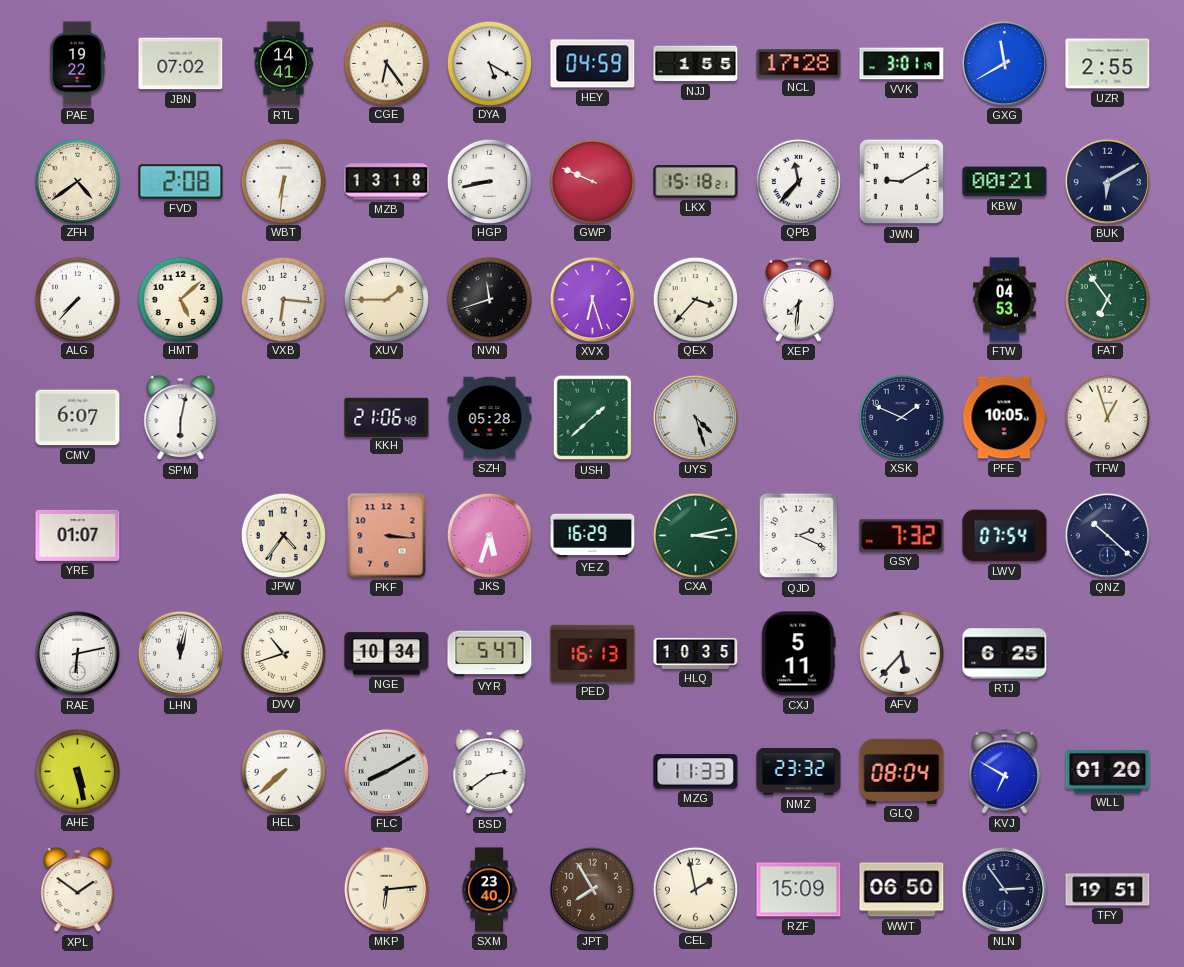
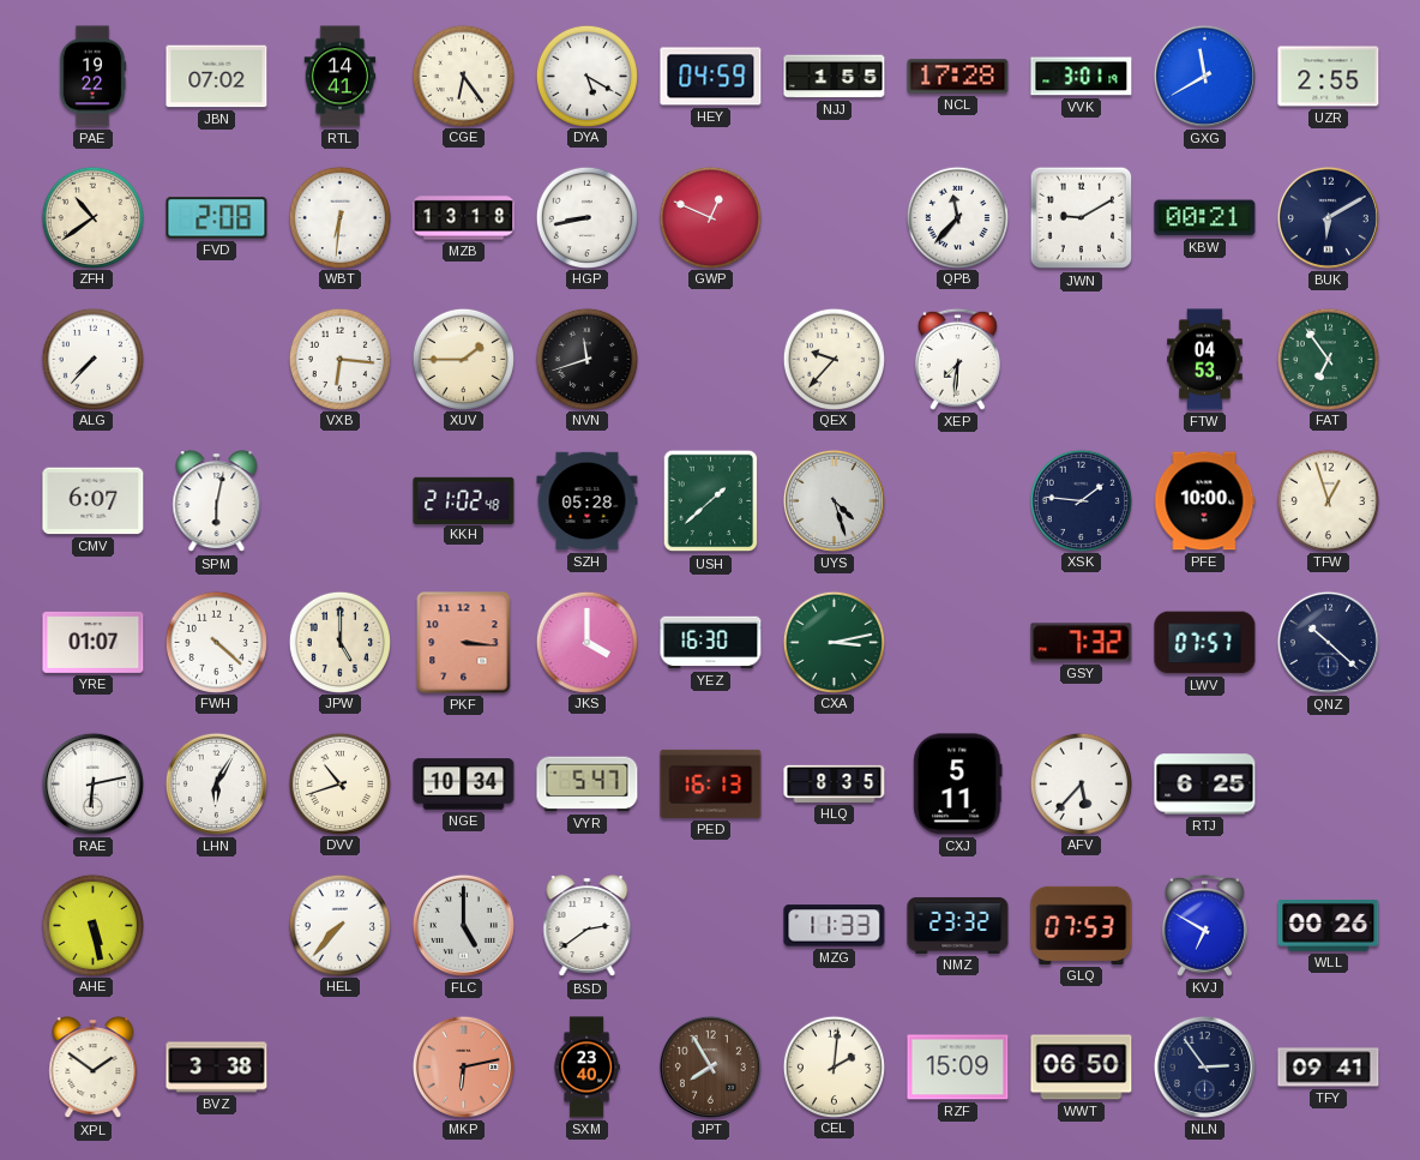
ZFH: 4:39 -> 10:39
GWP: 9:49 -> 12:49
LKX: 15:18 -> none
HMT: 5:08 -> none
XVX: 6:27 -> none
QEX: 3:37 -> 9:37
KKH: 21:06 -> 21:02
XSK: 1:49 -> 1:46
PFE: 10:05 -> 10:00
FWH: none -> 4:22
JPW: 4:36 -> 5:00
JKS: 5:33 -> 4:00
YEZ: 16:29 -> 16:30
QJD: 2:19 -> none
LWV: 07:54 -> 07:57
LHN: 12:02 -> 6:05
HLQ: 10:35 -> 8:35
HEL: 7:38 -> 7:37
FLC: 8:10 -> 5:00
GLQ: 08:04 -> 07:53
WLL: 01:20 -> 00:26
BVZ: none -> 3:38
MKP: 6:14 -> 6:13
MKP dial: cream -> salmon
CEL: 1:58 -> 2:01
TFY: 19:51 -> 09:41
